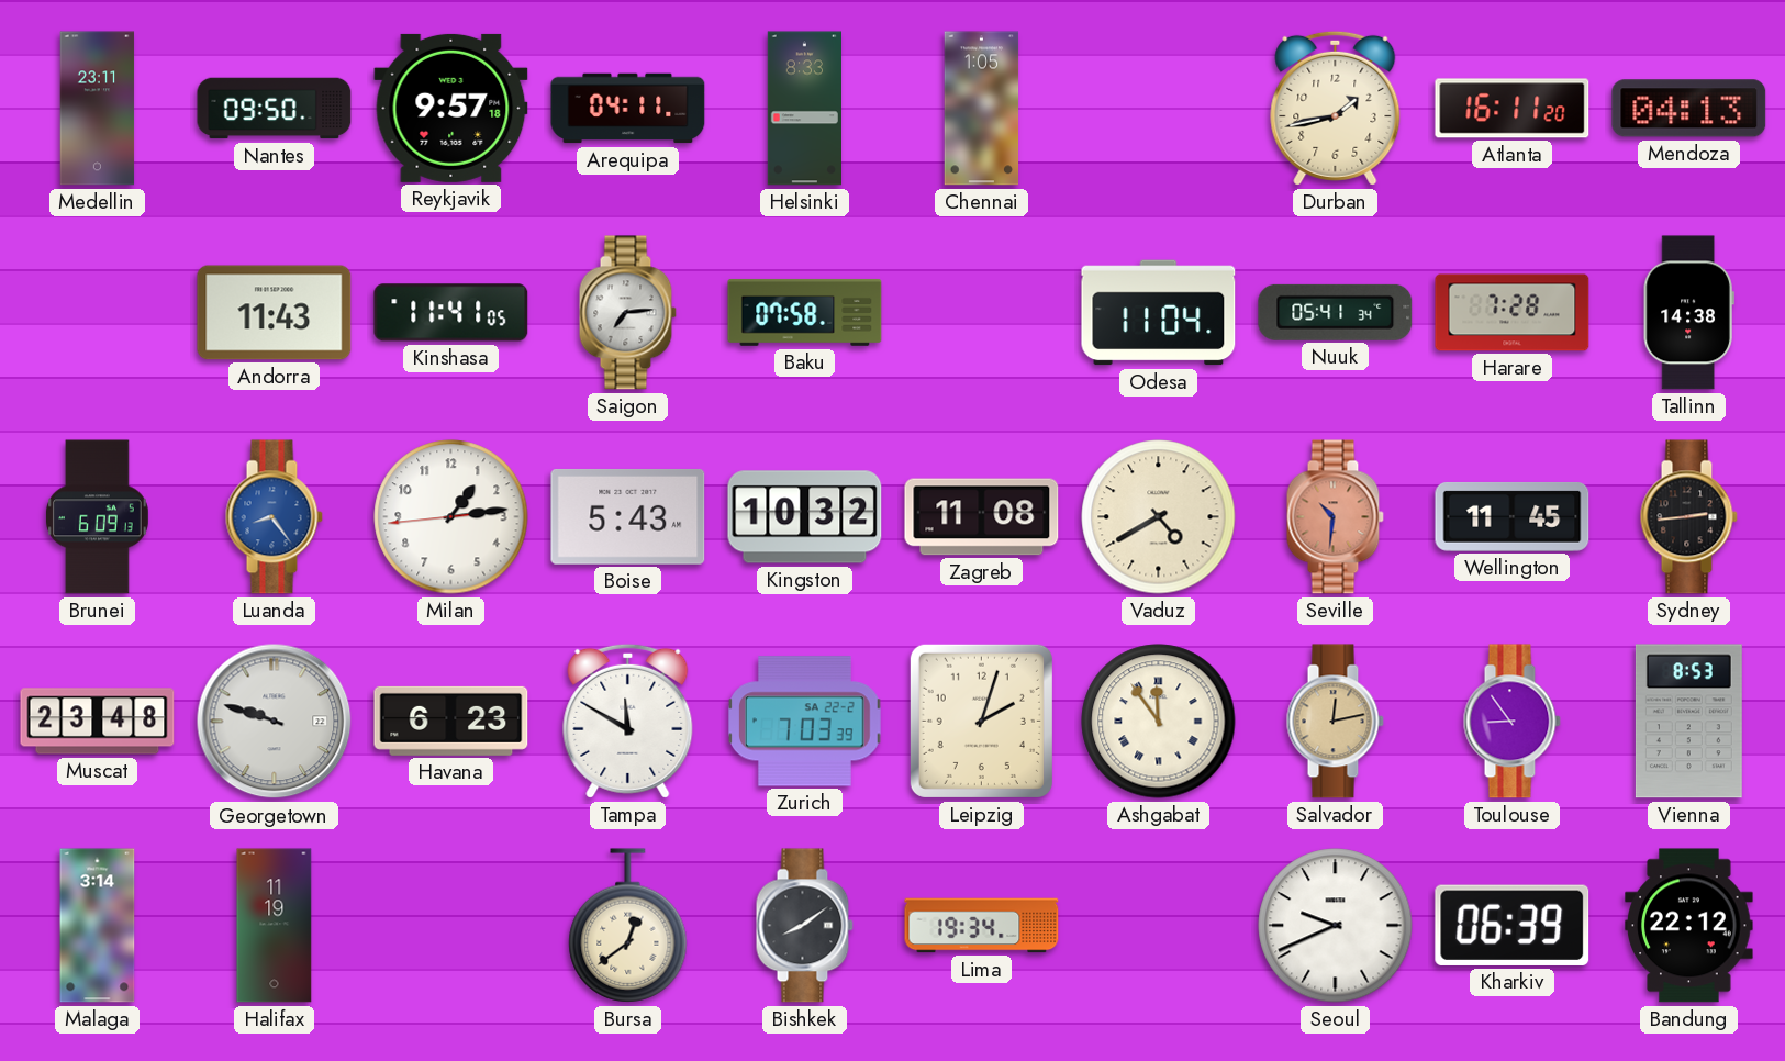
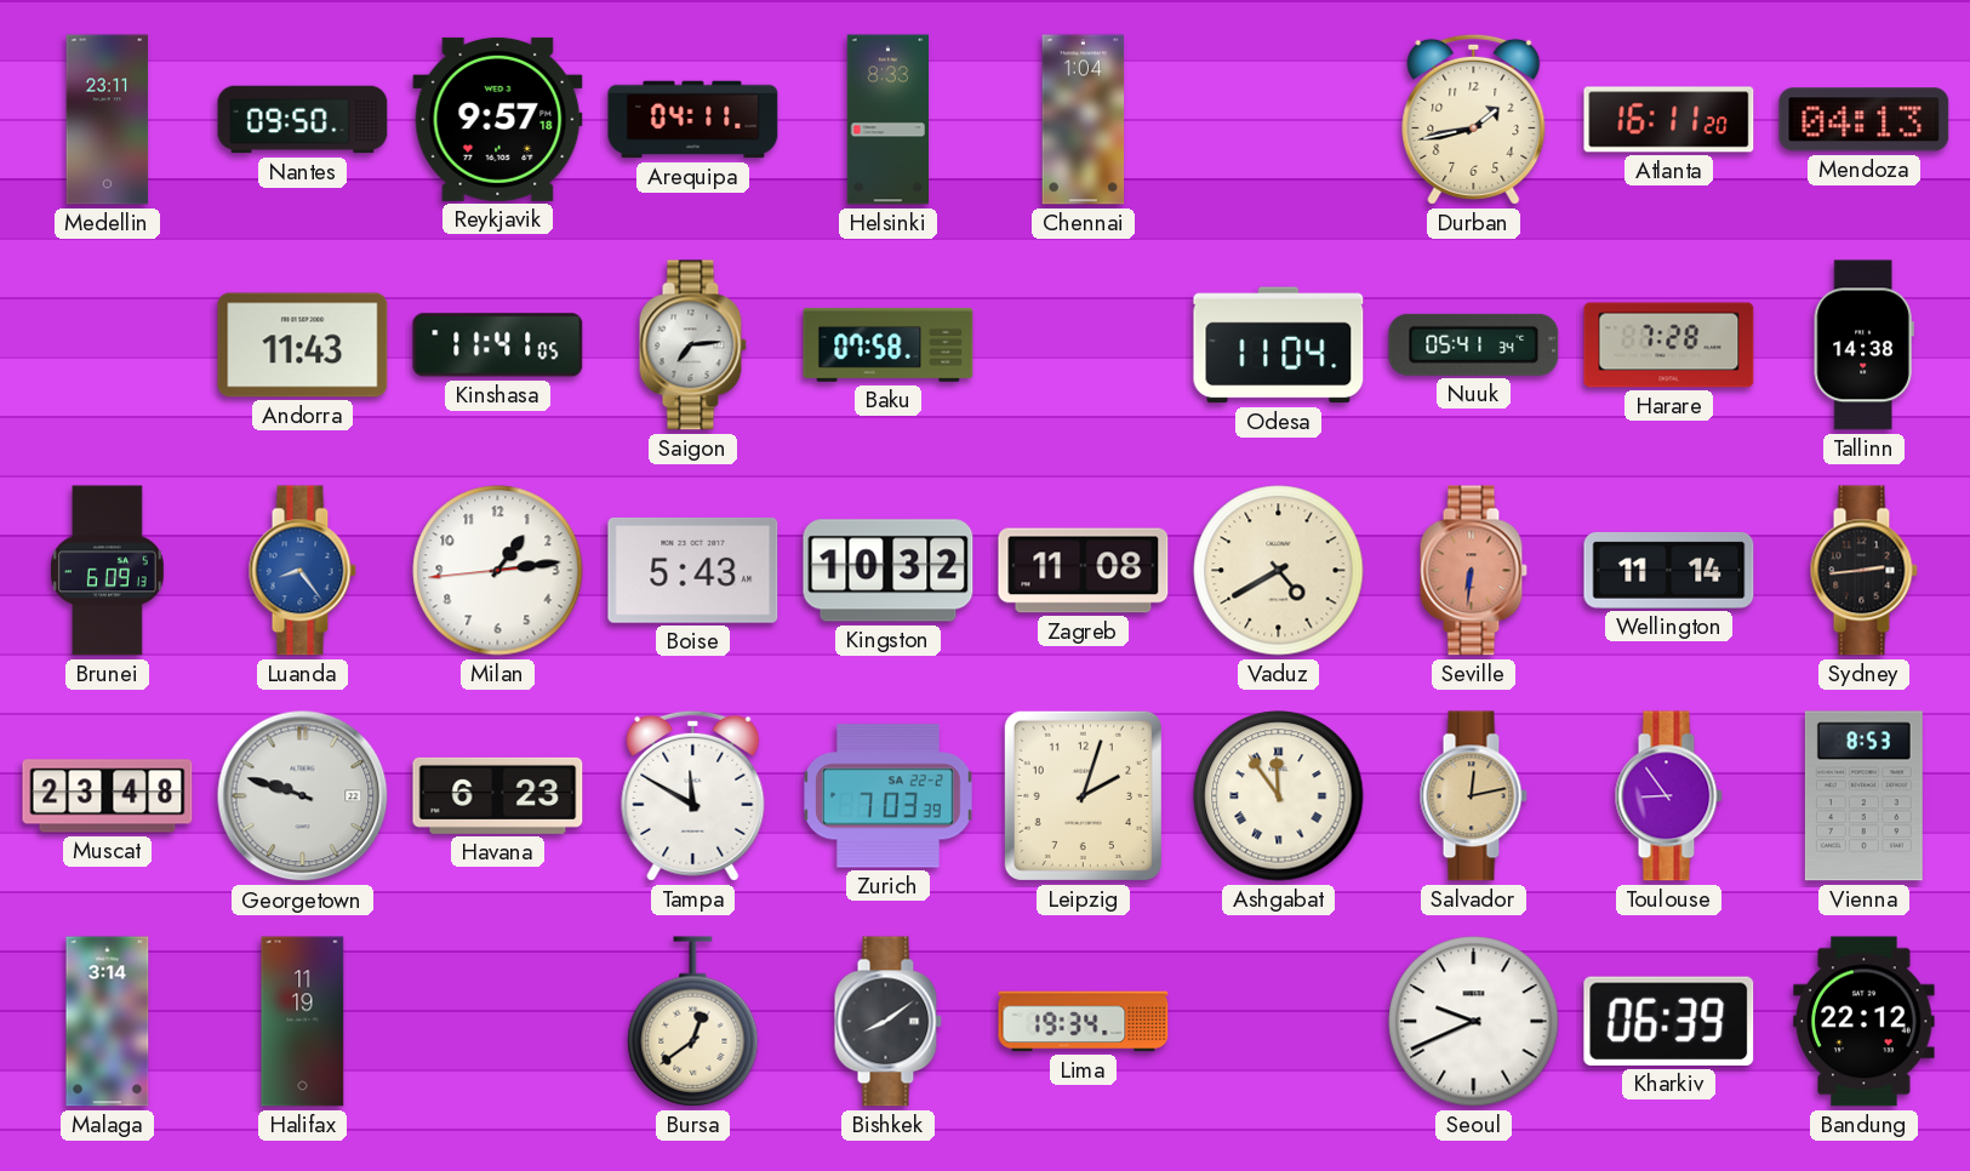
Chennai: 1:05 -> 1:04
Seville: 10:31 -> 6:31
Wellington: 11:45 -> 11:14
